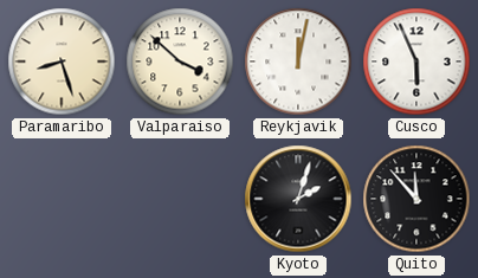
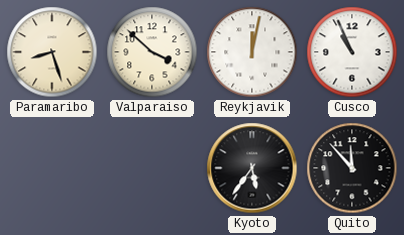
Cusco: 5:56 -> 10:56
Kyoto: 2:03 -> 5:36
